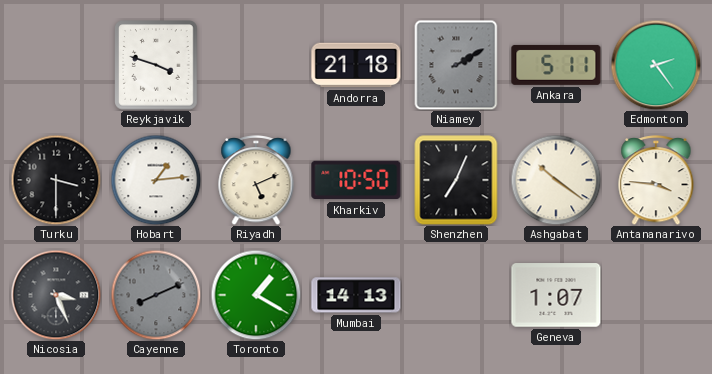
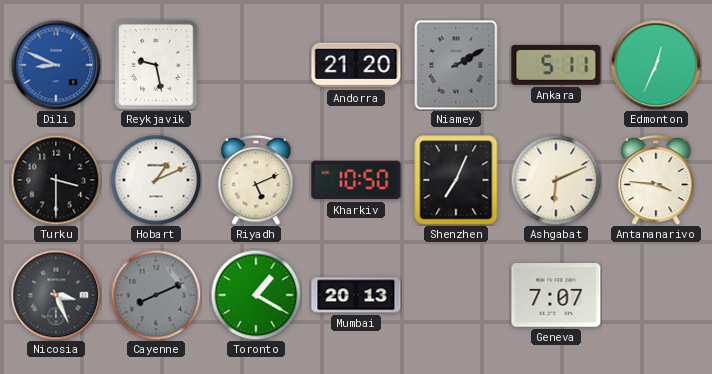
Dili: none -> 8:49
Reykjavik: 3:48 -> 9:28
Andorra: 21:18 -> 21:20
Edmonton: 2:24 -> 12:34
Hobart: 1:14 -> 1:11
Ashgabat: 10:21 -> 6:11
Mumbai: 14:13 -> 20:13
Geneva: 1:07 -> 7:07
